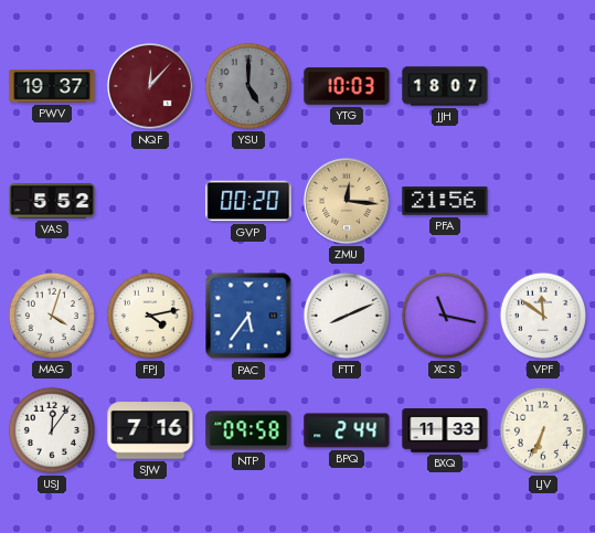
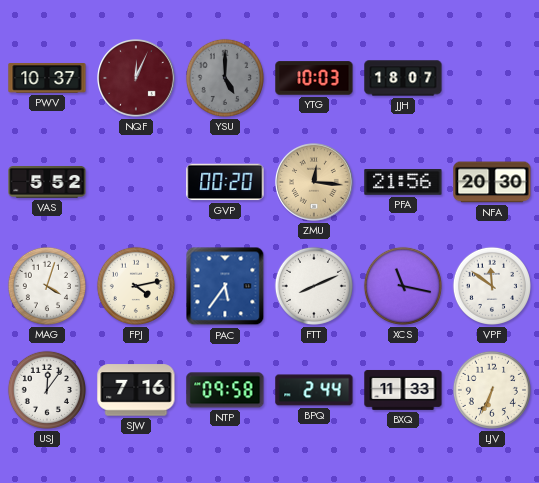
PWV: 19:37 -> 10:37
NQF: 12:07 -> 12:04
NFA: none -> 20:30
